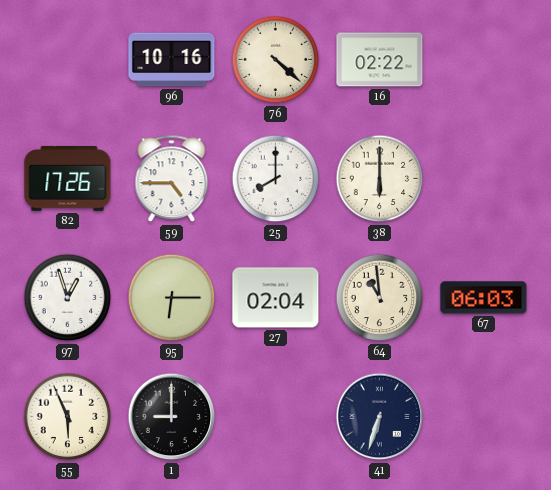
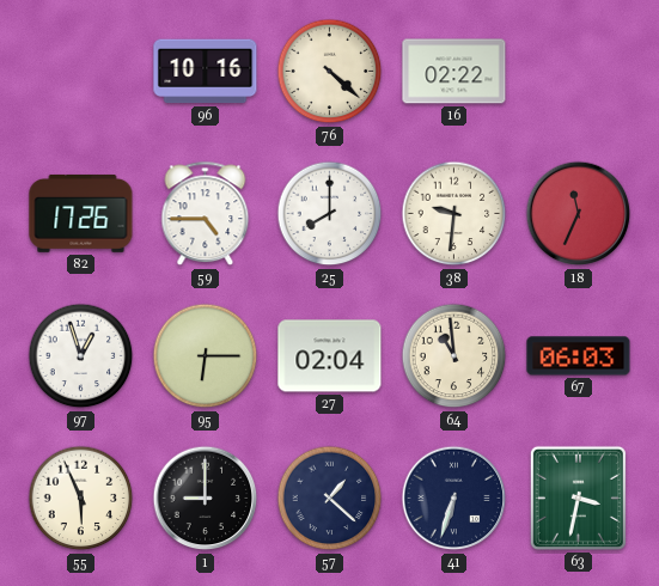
38: 6:00 -> 9:31
18: none -> 11:34
57: none -> 1:22
63: none -> 3:32
